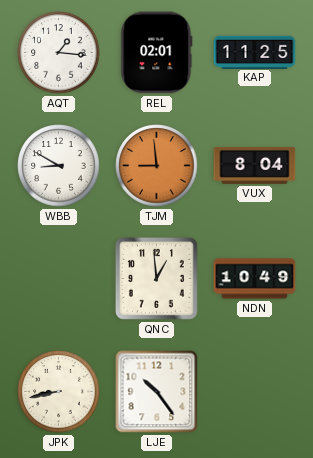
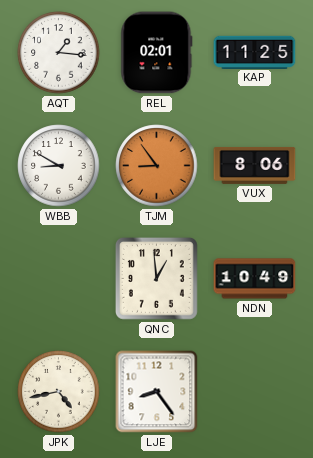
TJM: 8:59 -> 8:54
VUX: 8:04 -> 8:06
JPK: 8:43 -> 4:43
LJE: 10:24 -> 8:24
